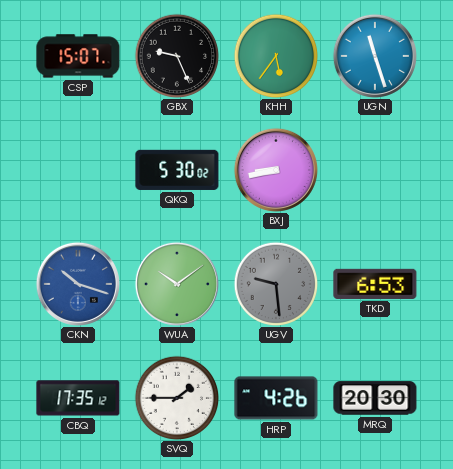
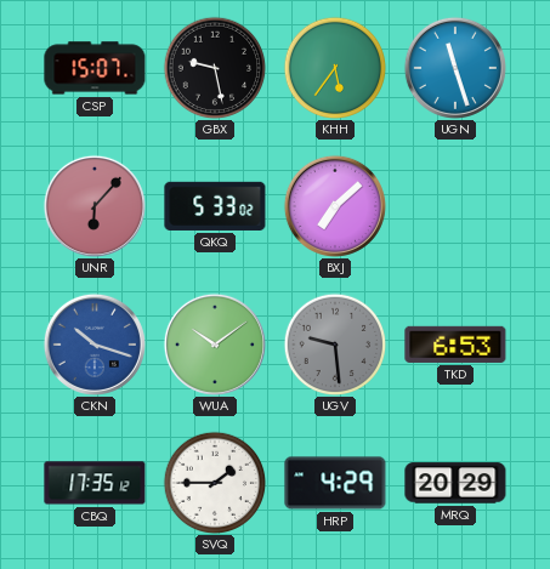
GBX: 9:26 -> 9:28
UNR: none -> 6:07
QKQ: 5:30 -> 5:33
BXJ: 8:43 -> 7:08
HRP: 4:26 -> 4:29
MRQ: 20:30 -> 20:29
